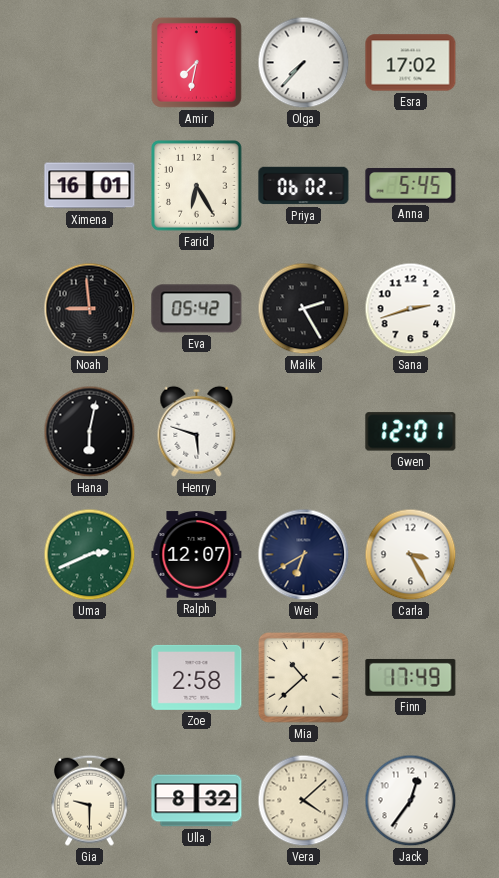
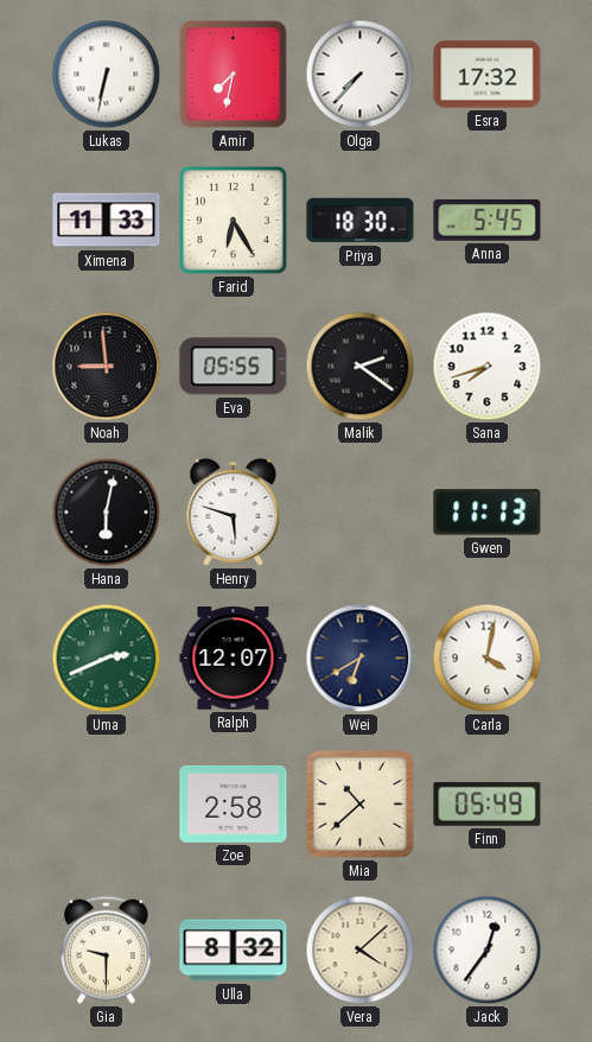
Lukas: none -> 6:32
Esra: 17:02 -> 17:32
Ximena: 16:01 -> 11:33
Priya: 06:02 -> 18:30
Eva: 05:42 -> 05:55
Malik: 2:25 -> 2:21
Sana: 2:42 -> 7:42
Gwen: 12:01 -> 11:13
Carla: 3:25 -> 4:02
Finn: 17:49 -> 05:49
